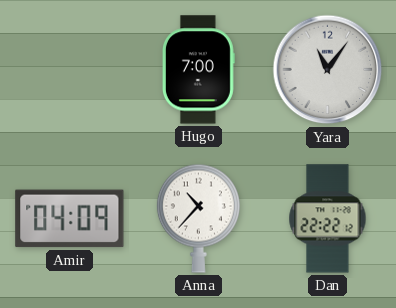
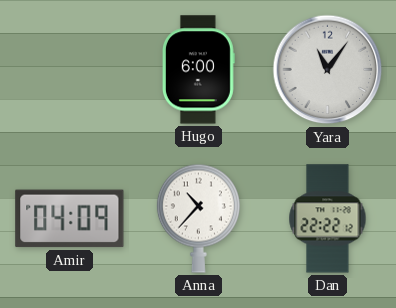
Hugo: 7:00 -> 6:00
